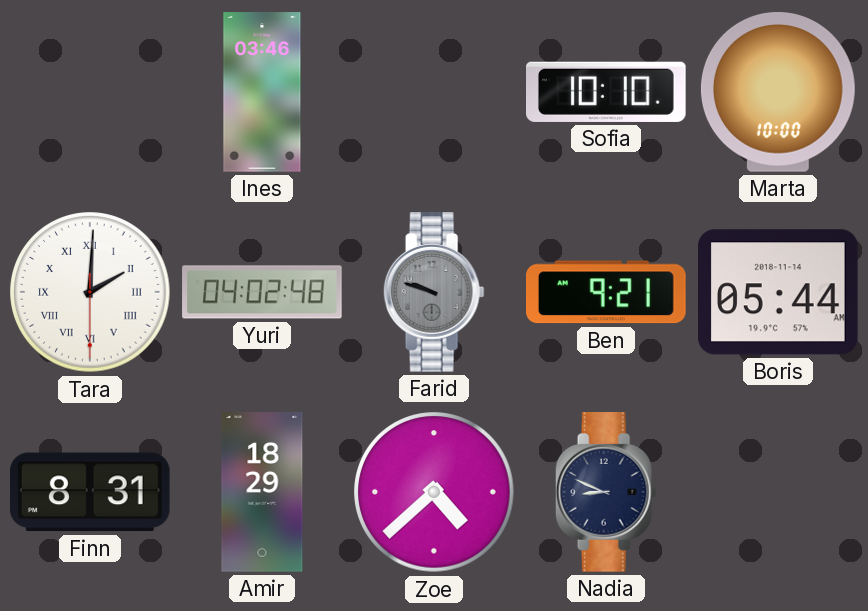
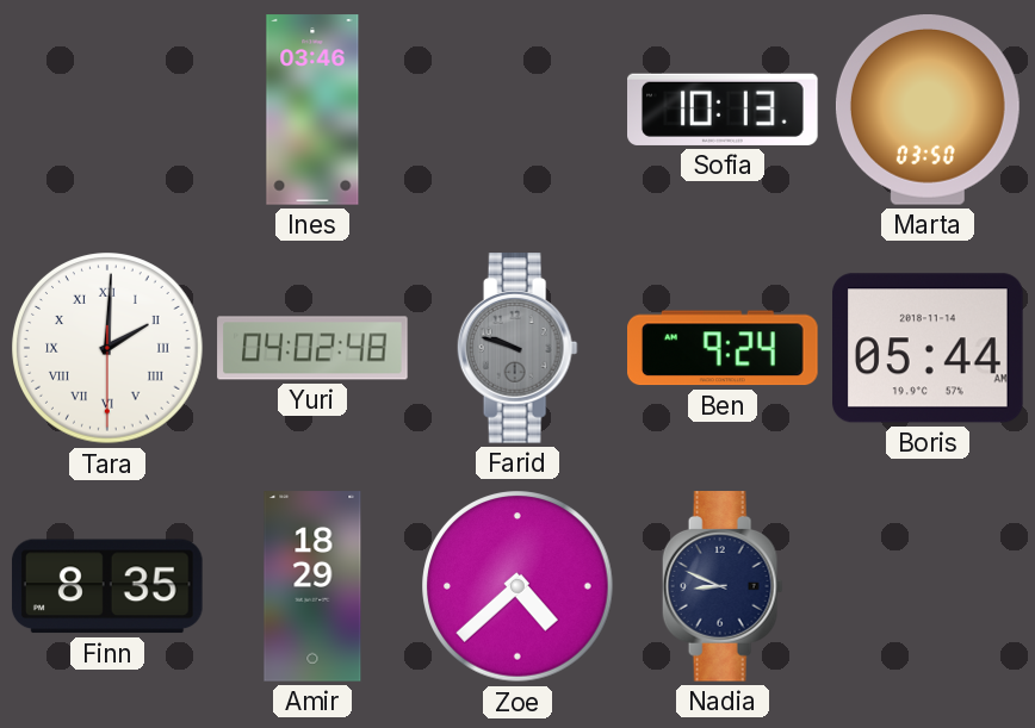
Sofia: 10:10 -> 10:13
Marta: 10:00 -> 03:50
Ben: 9:21 -> 9:24
Finn: 8:31 -> 8:35
